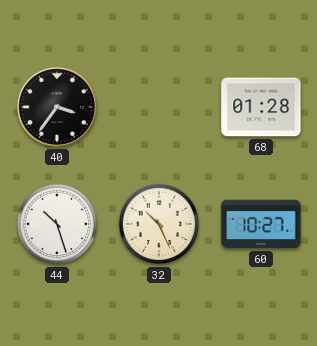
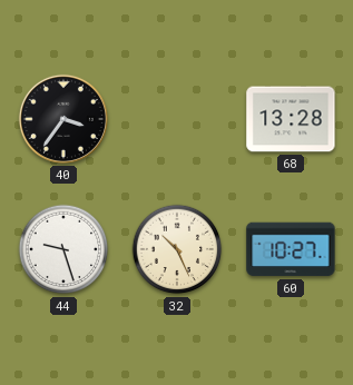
68: 01:28 -> 13:28
44: 10:27 -> 9:27
